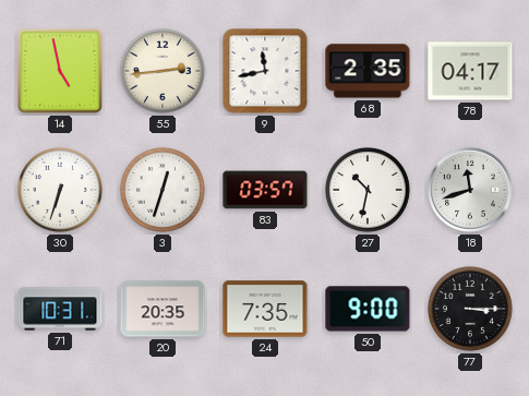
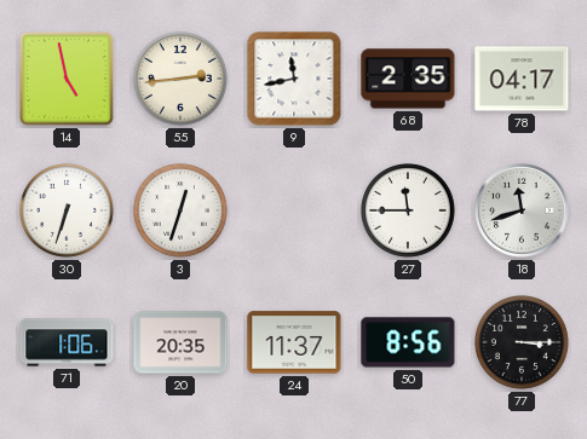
83: 03:57 -> none
27: 10:32 -> 11:45
71: 10:31 -> 1:06
24: 7:35 -> 11:37
50: 9:00 -> 8:56
